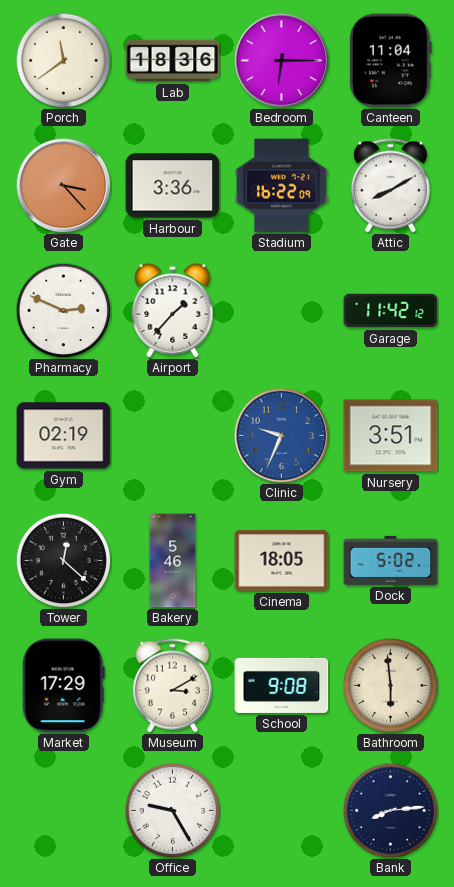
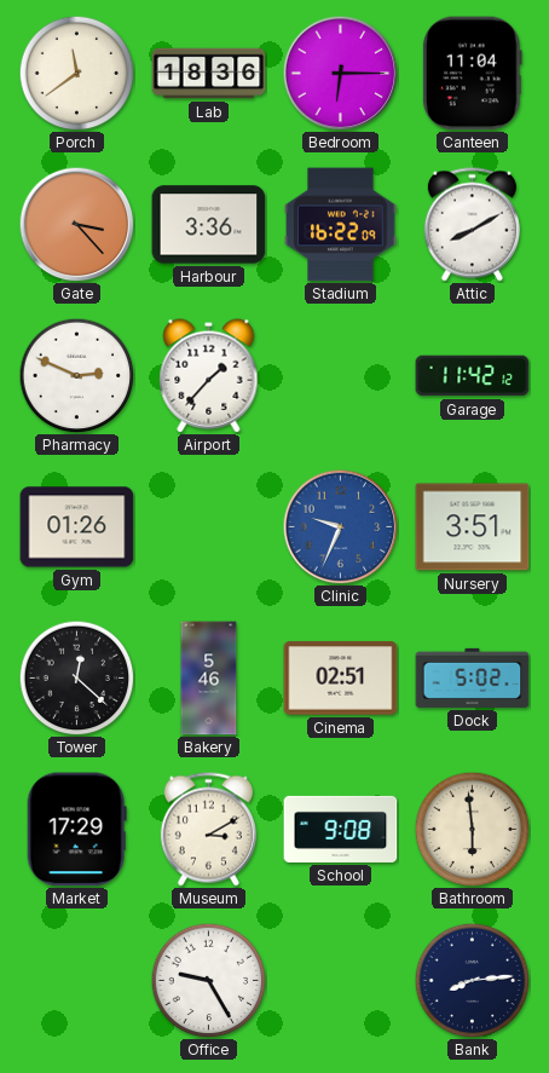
Gym: 02:19 -> 01:26
Cinema: 18:05 -> 02:51
